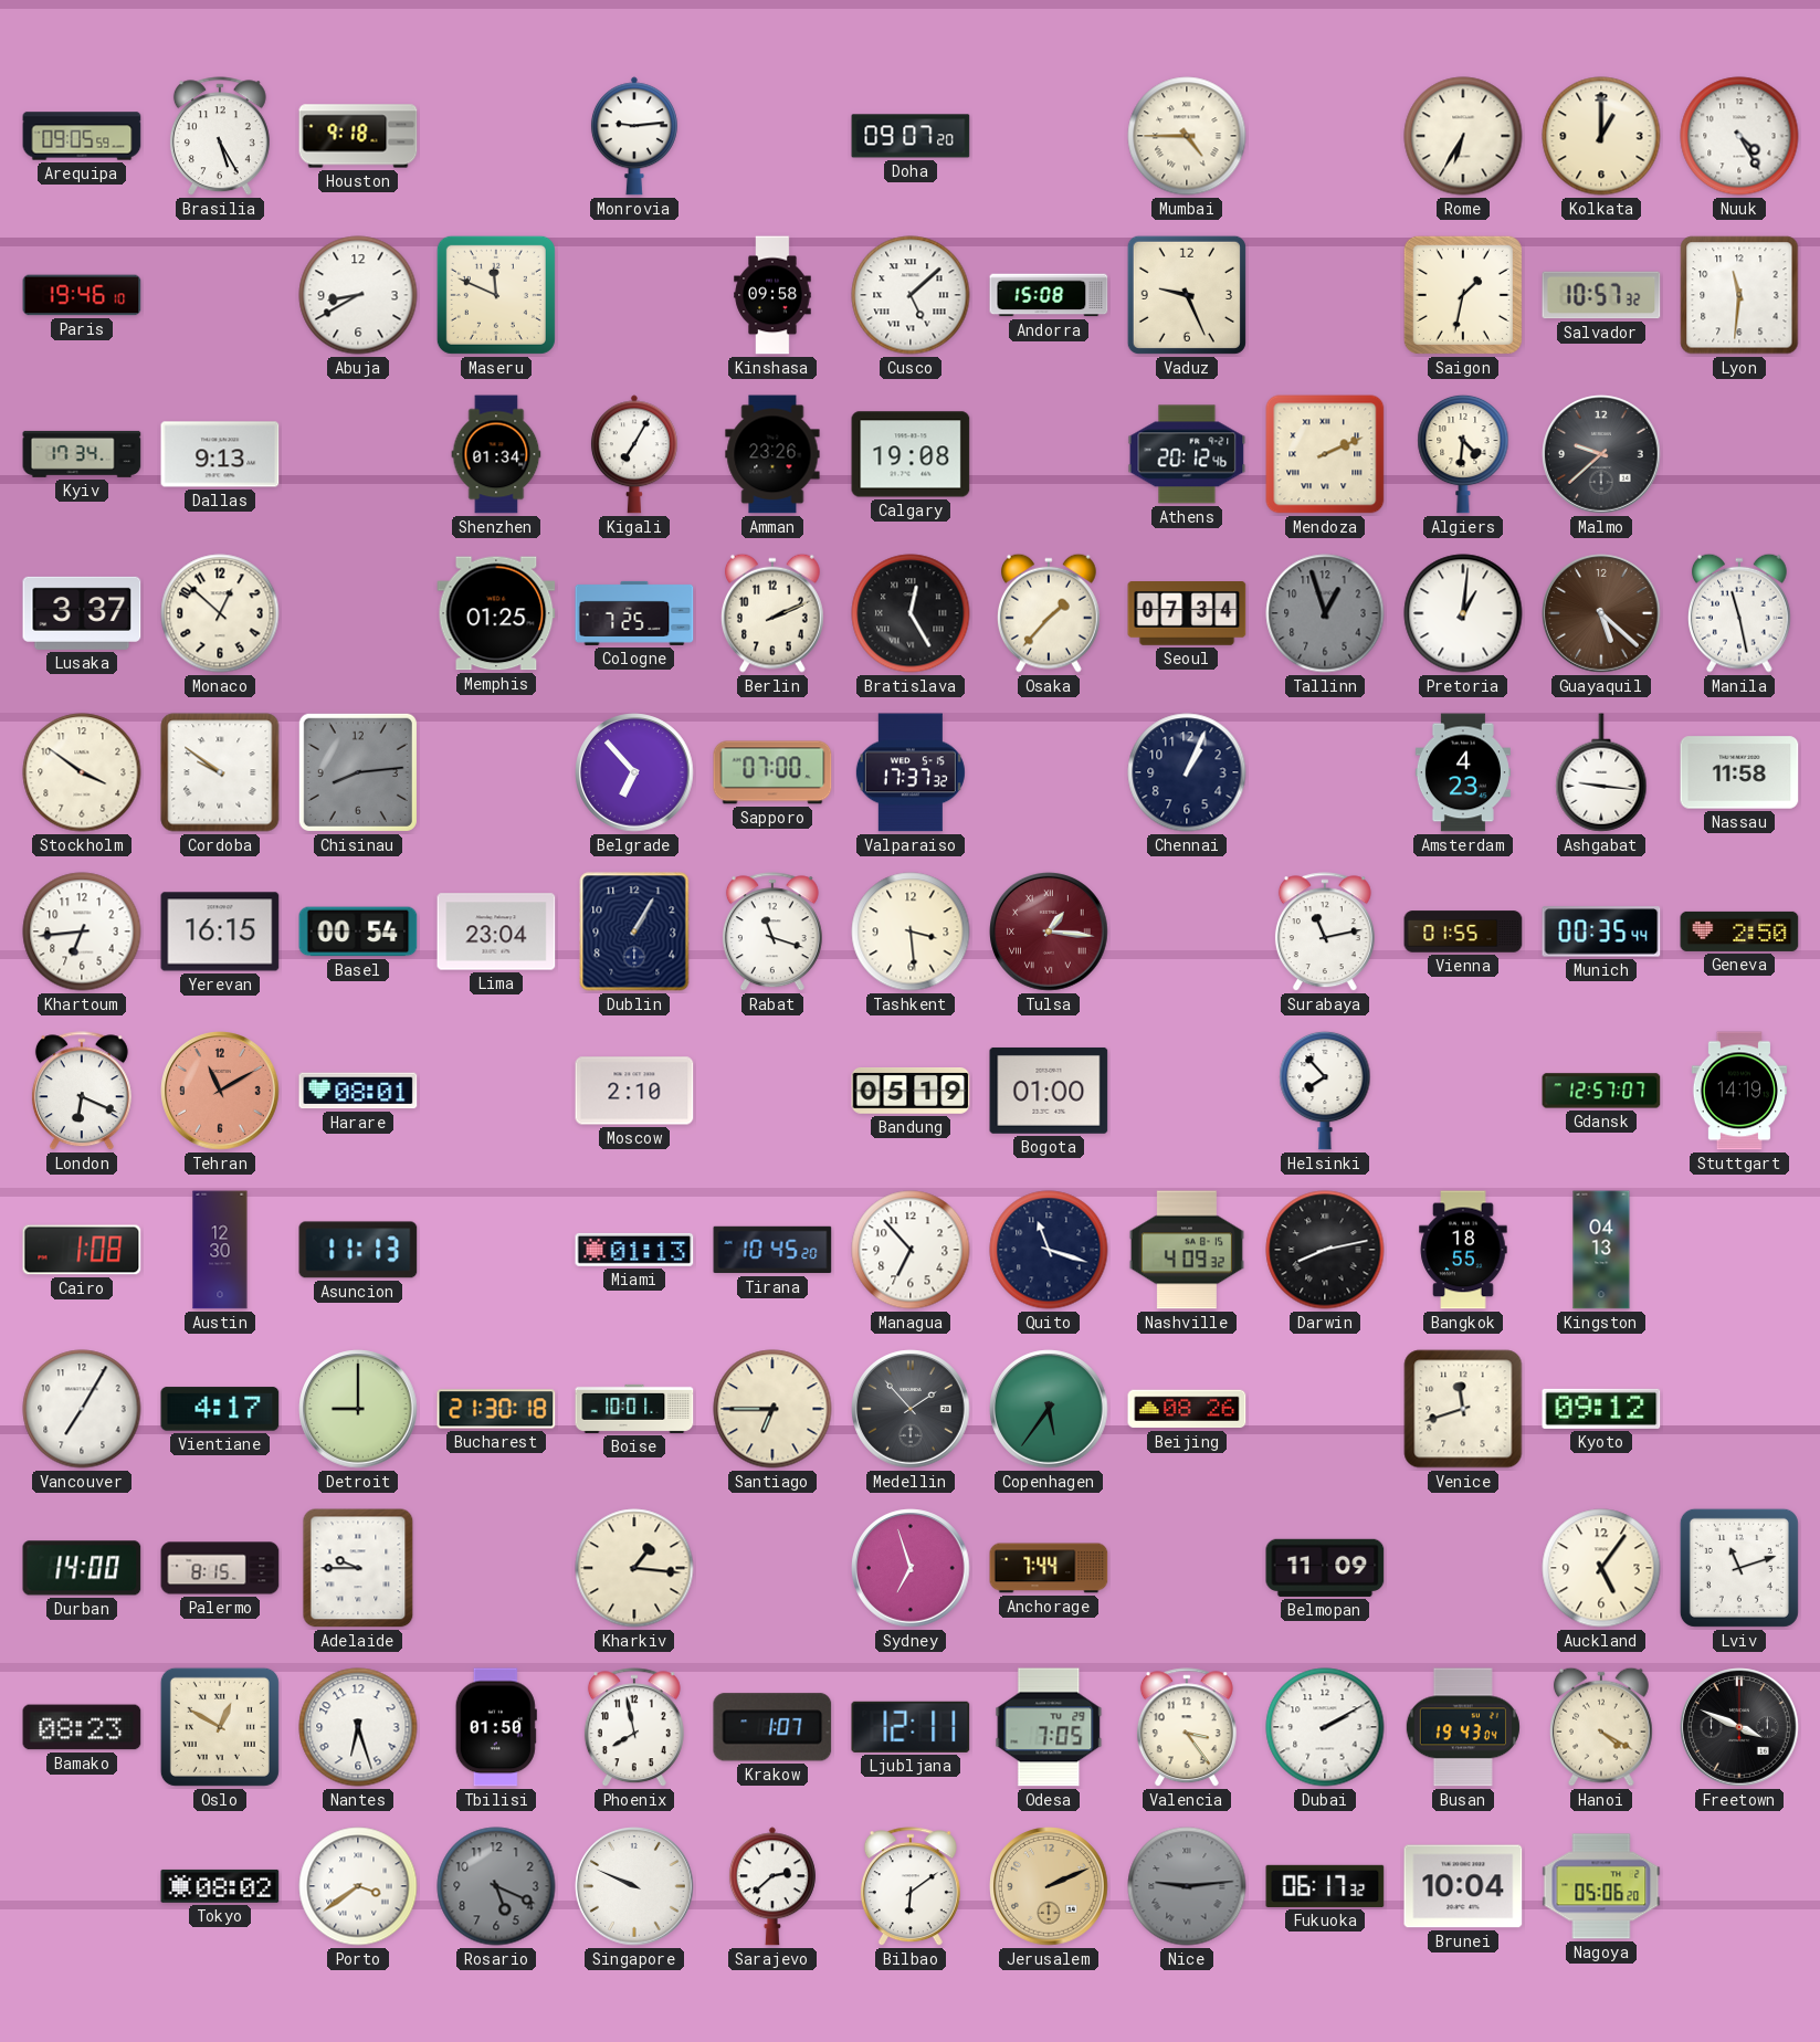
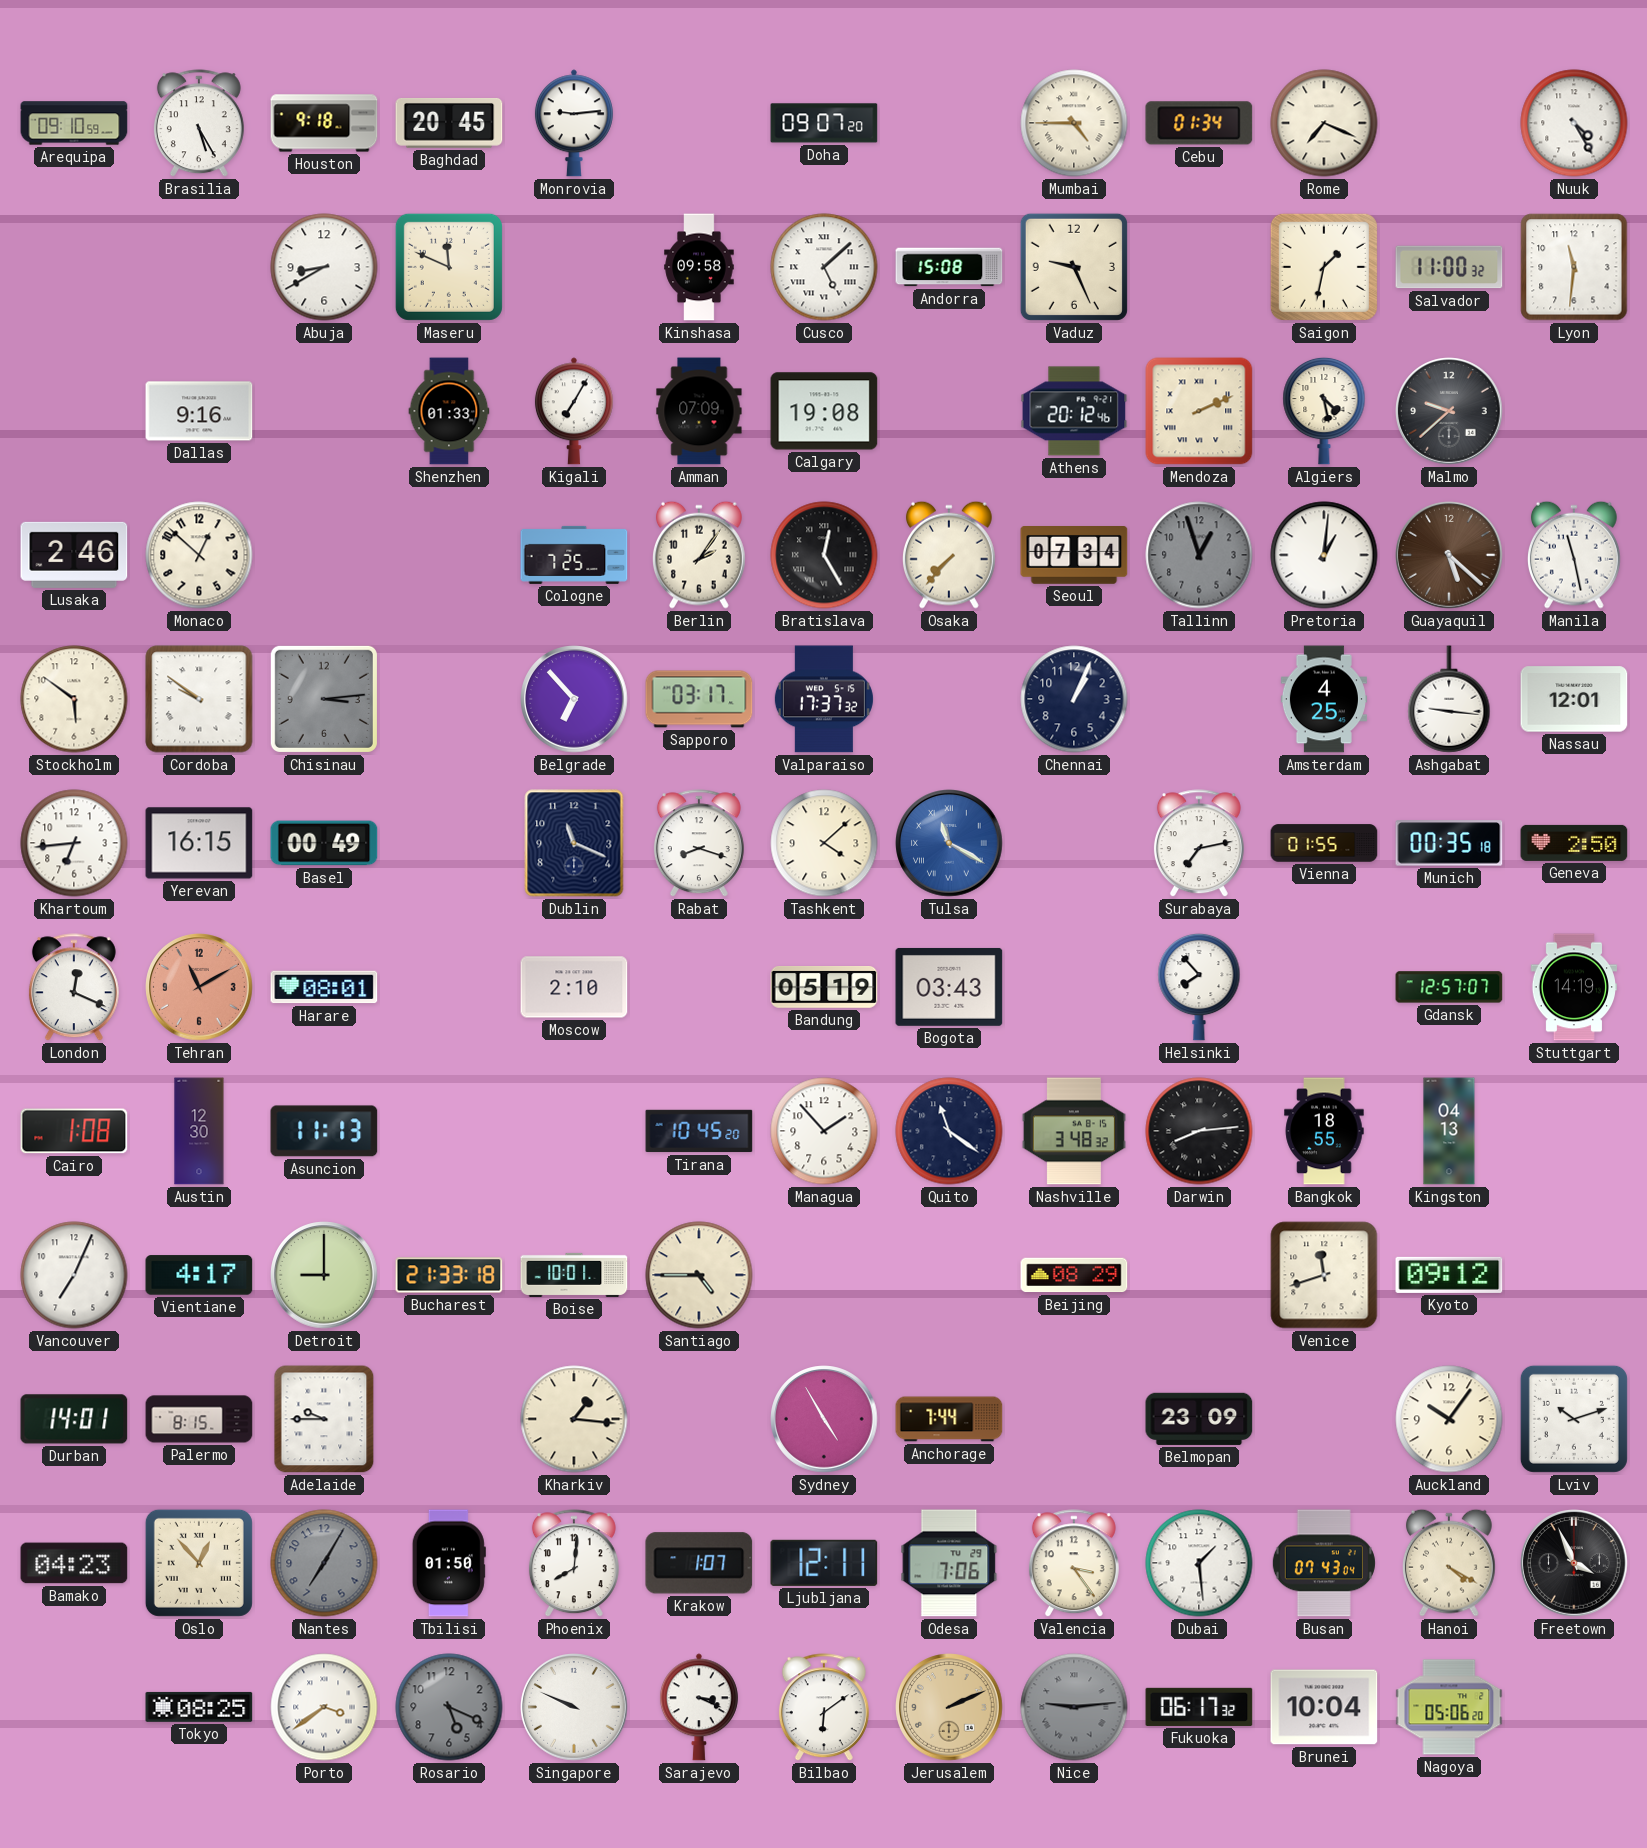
Arequipa: 09:05 -> 09:10
Baghdad: none -> 20:45
Cebu: none -> 01:34
Rome: 6:35 -> 7:19
Kolkata: 1:00 -> none
Paris: 19:46 -> none
Salvador: 10:57 -> 11:00
Kyiv: 17:34 -> none
Dallas: 9:13 -> 9:16
Shenzhen: 01:34 -> 01:33
Amman: 23:26 -> 07:09
Algiers: 4:31 -> 4:28
Lusaka: 3:37 -> 2:46
Memphis: 01:25 -> none
Berlin: 2:11 -> 2:06
Osaka: 1:37 -> 7:37
Stockholm: 3:51 -> 5:51
Chisinau: 8:14 -> 3:14
Sapporo: 07:00 -> 03:17
Amsterdam: 4:23 -> 4:25
Nassau: 11:58 -> 12:01
Basel: 00:54 -> 00:49
Lima: 23:04 -> none
Dublin: 1:05 -> 11:19
Rabat: 11:18 -> 8:18
Tashkent: 3:29 -> 4:08
Tulsa: 1:16 -> 11:20
Tulsa dial: burgundy -> blue
Surabaya: 11:13 -> 7:13
Munich: 00:35:44 -> 00:35:18
London: 6:19 -> 12:19
Bogota: 01:00 -> 03:43
Miami: 01:13 -> none
Managua: 6:53 -> 1:53
Quito: 11:18 -> 11:21
Nashville: 4:09 -> 3:48
Darwin: 8:13 -> 8:14
Vancouver: 7:05 -> 7:04
Bucharest: 21:30 -> 21:33
Santiago: 6:45 -> 4:45
Medellin: 1:53 -> none
Copenhagen: 5:36 -> none
Beijing: 08:26 -> 08:29
Durban: 14:00 -> 14:01
Sydney: 6:57 -> 4:55
Belmopan: 11:09 -> 23:09
Auckland: 5:06 -> 10:06
Lviv: 11:12 -> 10:12
Bamako: 08:23 -> 04:23
Oslo: 12:50 -> 12:53
Nantes: 6:27 -> 7:05
Nantes dial: white -> grey
Phoenix: 7:58 -> 8:01
Odesa: 7:05 -> 7:06
Dubai: 2:10 -> 1:29
Busan: 19:43 -> 07:43
Freetown: 3:49 -> 3:56
Tokyo: 08:02 -> 08:25
Sarajevo: 2:38 -> 3:19
